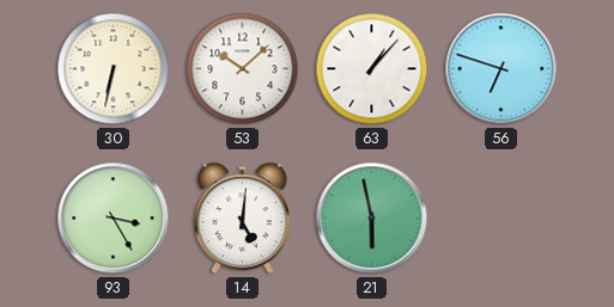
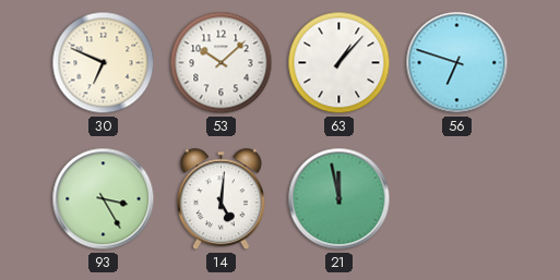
30: 6:32 -> 6:49
21: 5:58 -> 11:58
